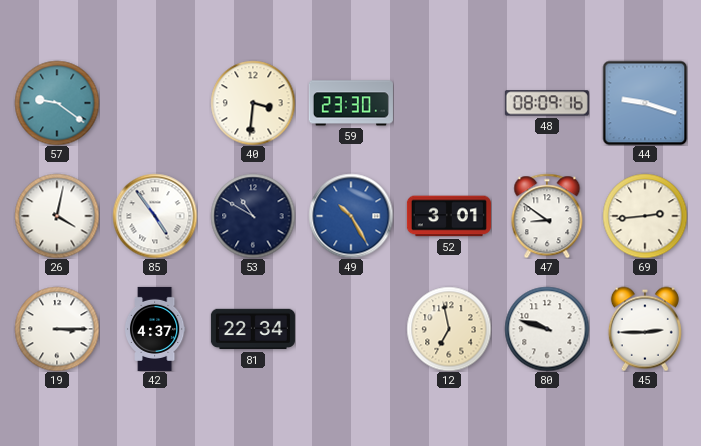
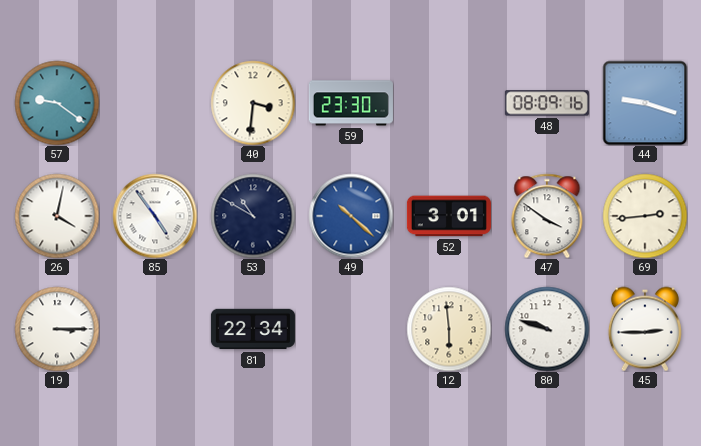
49: 10:25 -> 10:22
47: 8:51 -> 3:51
42: 4:37 -> none
12: 6:58 -> 5:59
